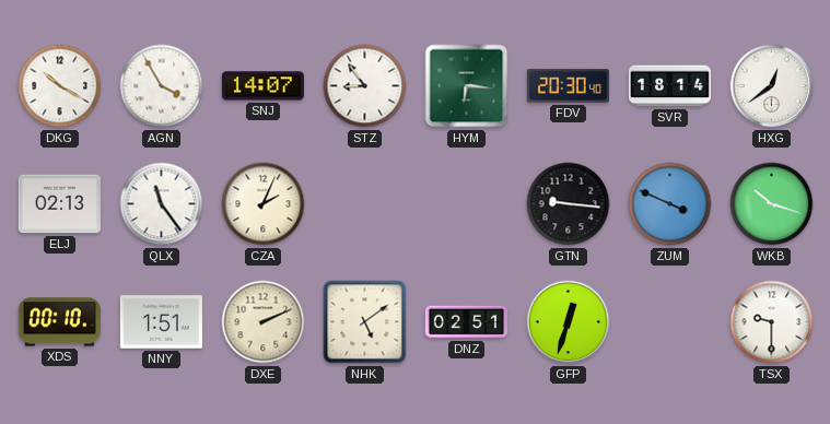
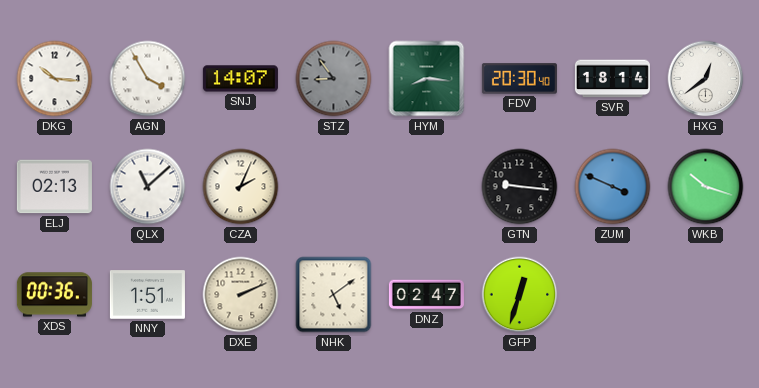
DKG: 10:20 -> 10:16
STZ dial: white -> grey
HYM: 6:16 -> 8:16
QLX: 11:24 -> 11:08
XDS: 00:10 -> 00:36
DNZ: 02:51 -> 02:47
TSX: 9:30 -> none
